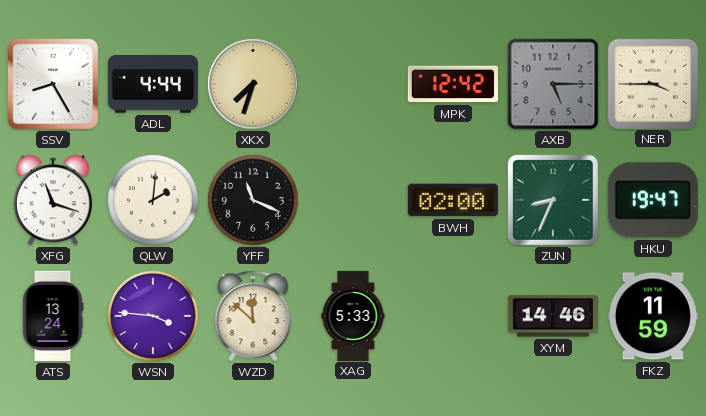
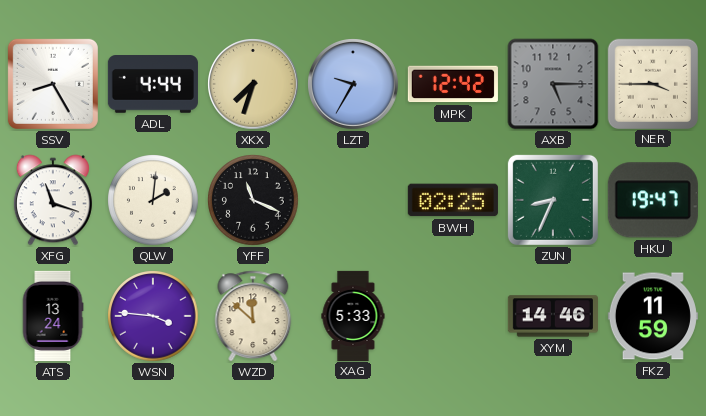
LZT: none -> 9:35
BWH: 02:00 -> 02:25
